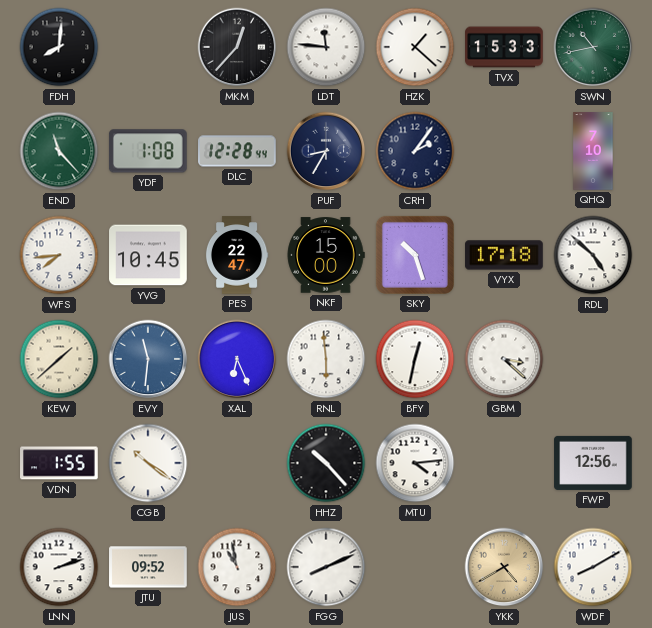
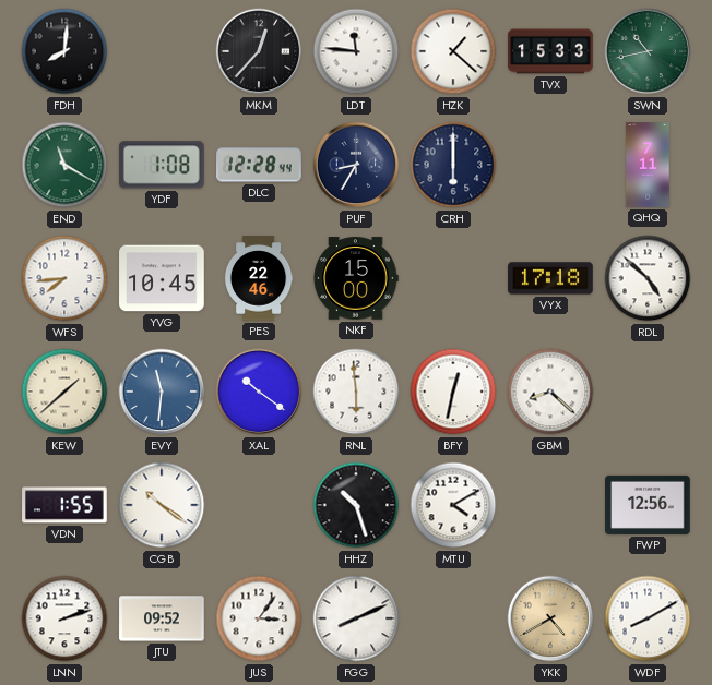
END: 11:23 -> 11:20
CRH: 2:06 -> 6:00
QHQ: 7:10 -> 7:11
PES: 22:47 -> 22:46
SKY: 10:27 -> none
XAL: 6:26 -> 10:21
GBM: 3:22 -> 8:22
HHZ: 10:23 -> 10:27
MTU: 4:14 -> 4:10
JUS: 10:58 -> 3:06
